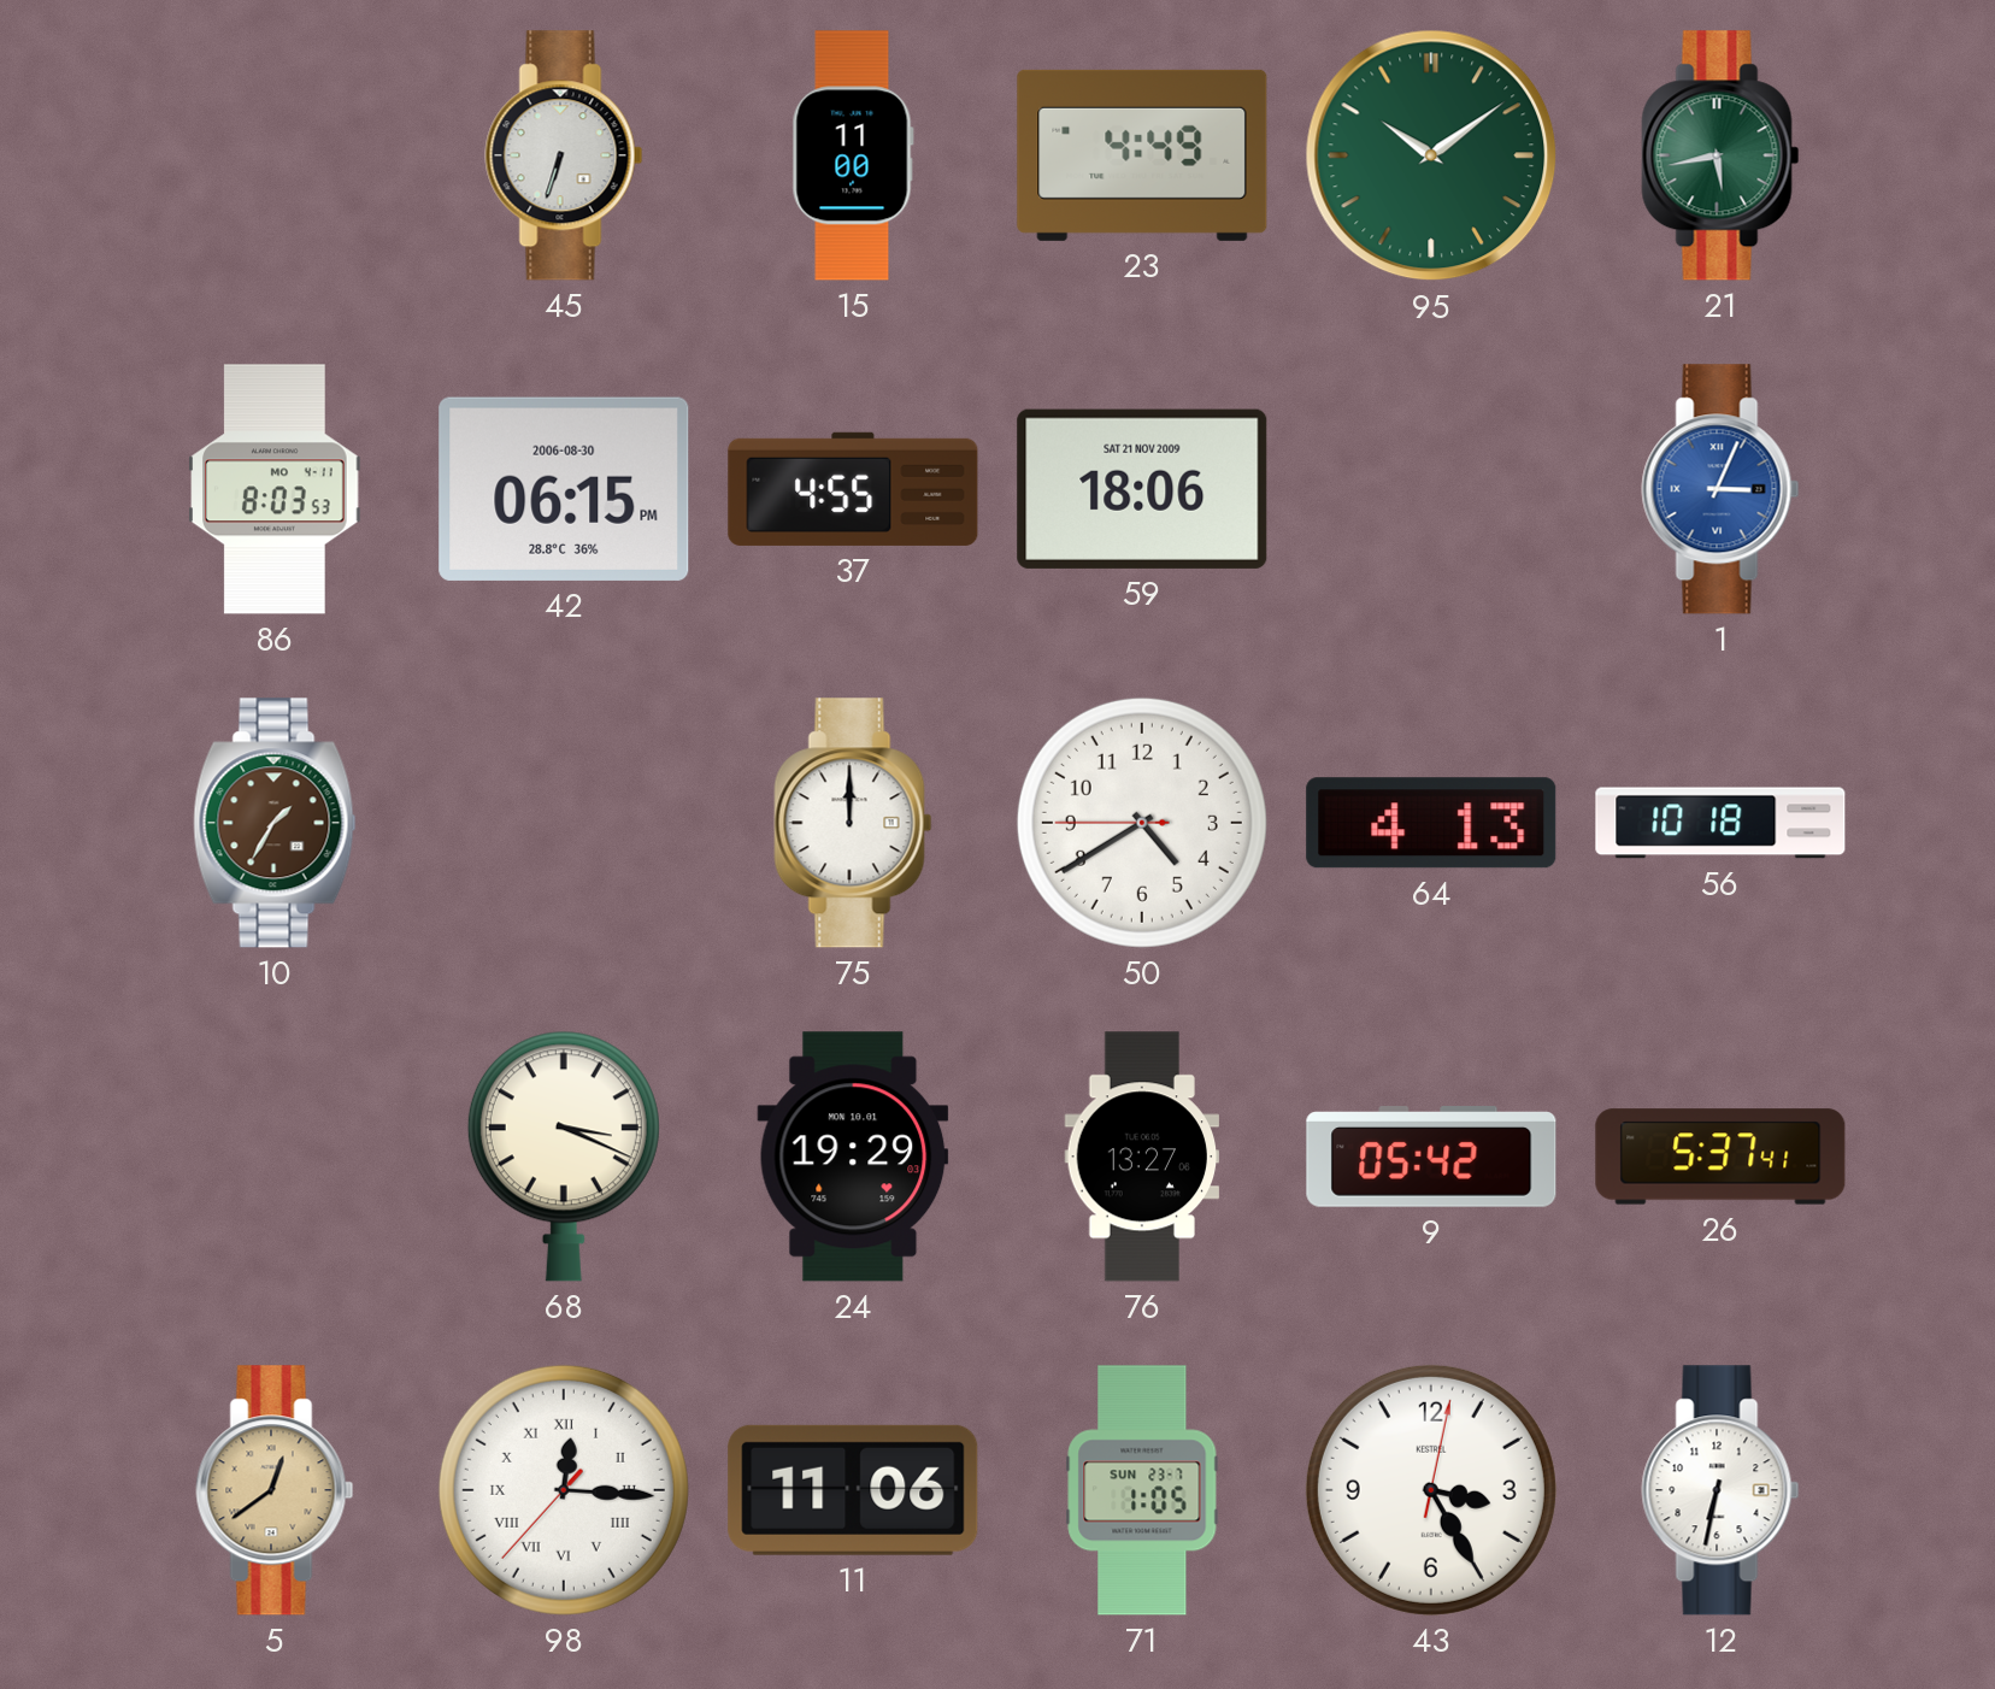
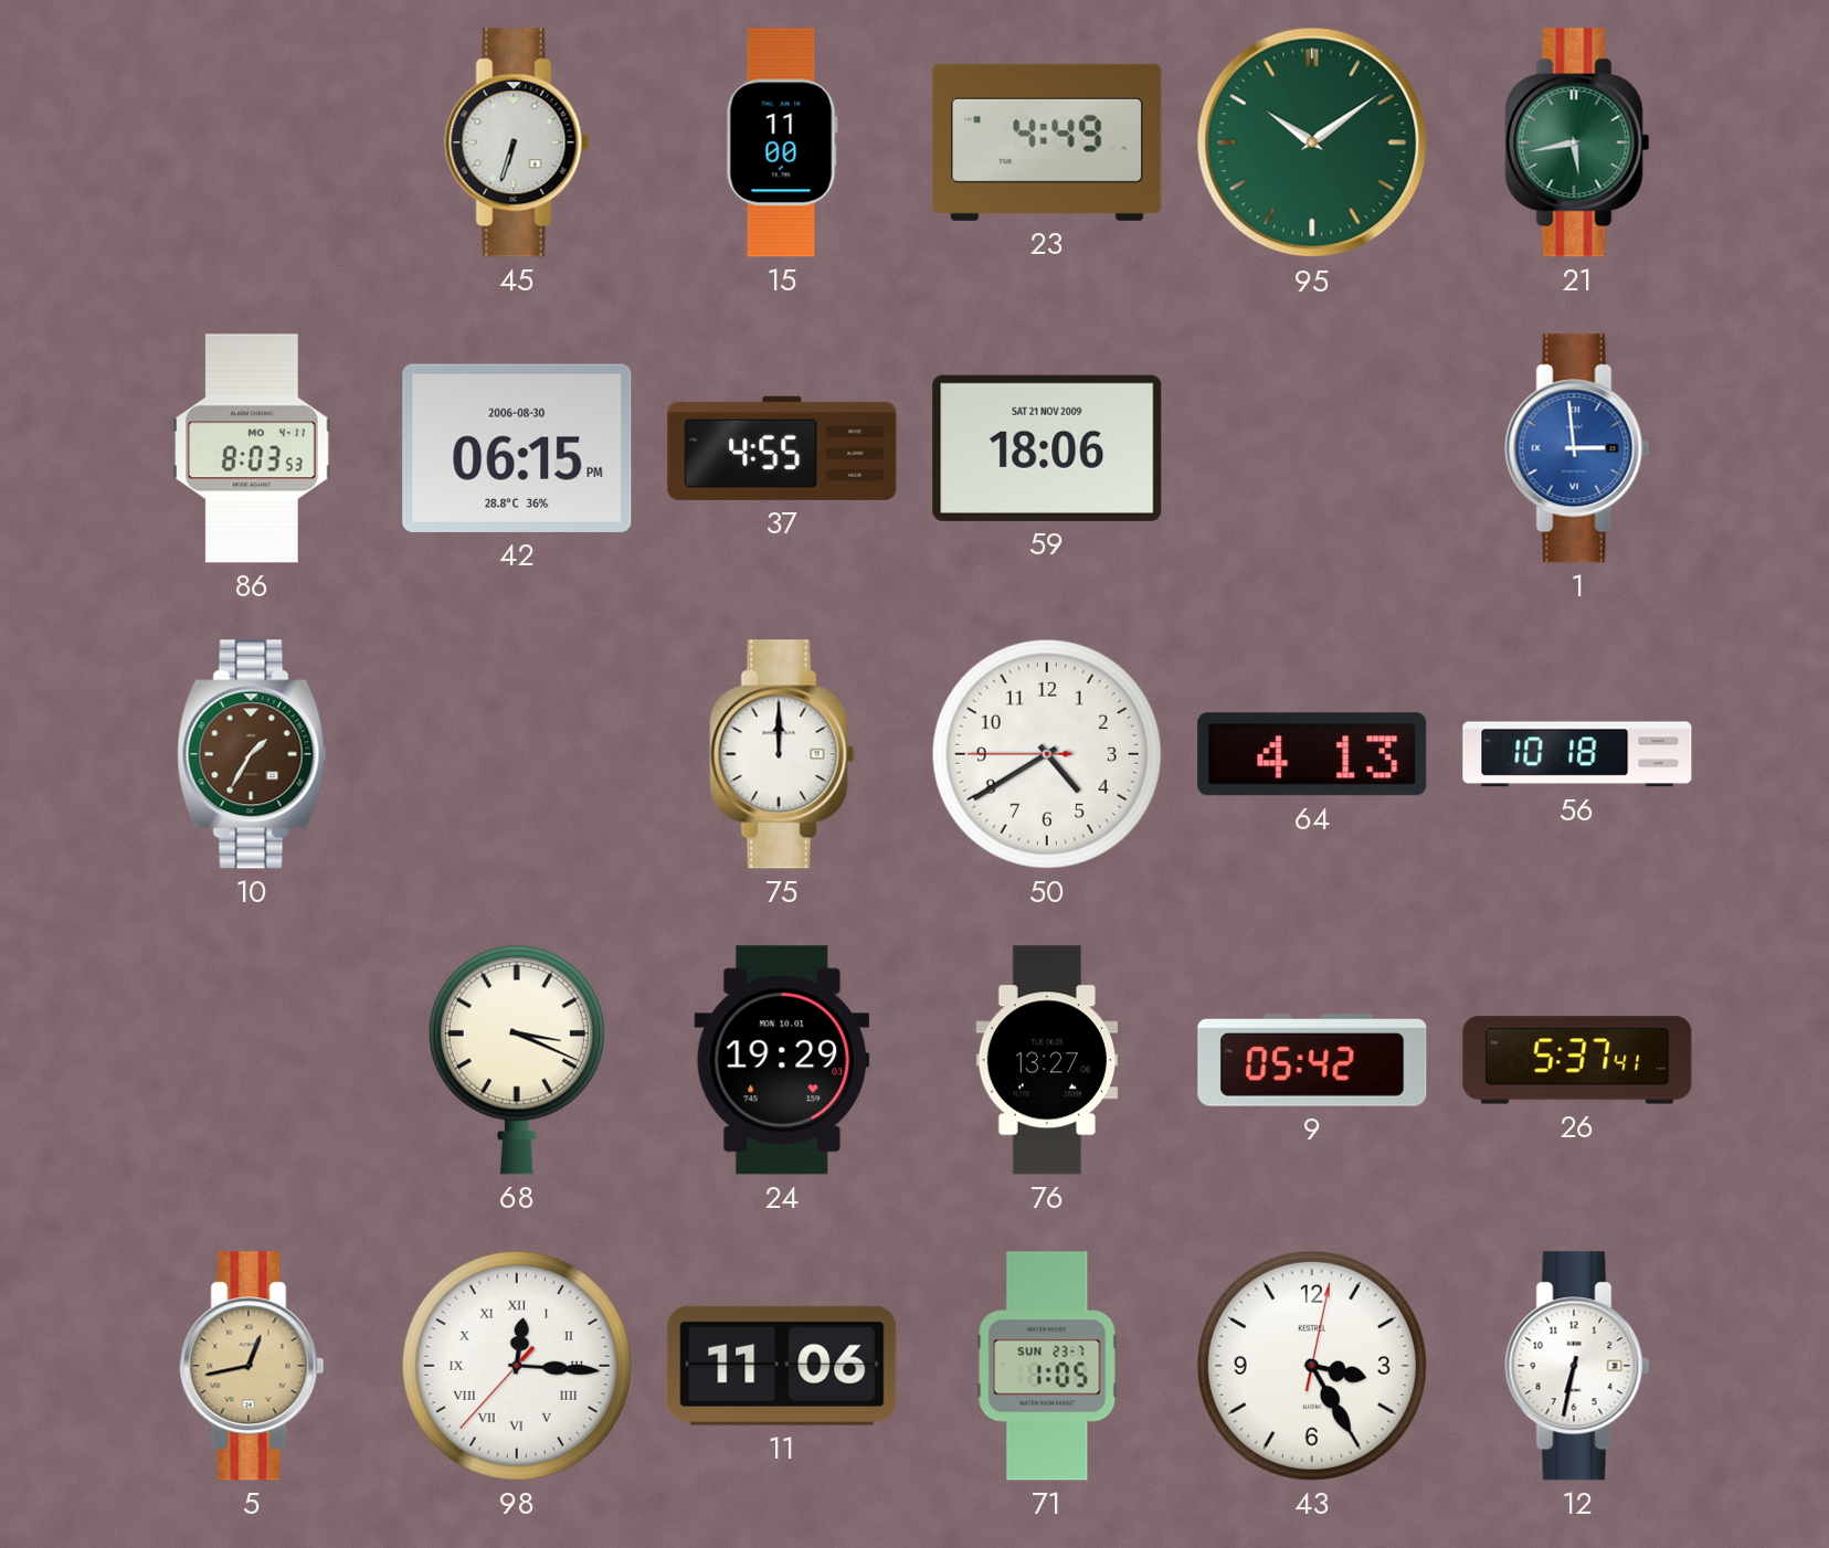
1: 3:04 -> 2:59
5: 12:39 -> 12:43
